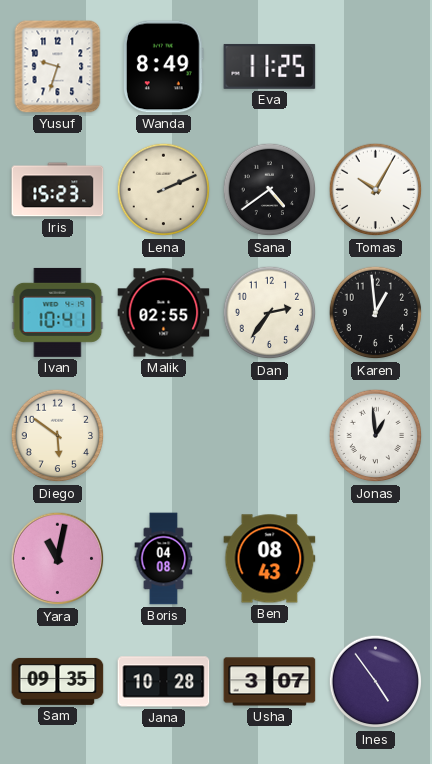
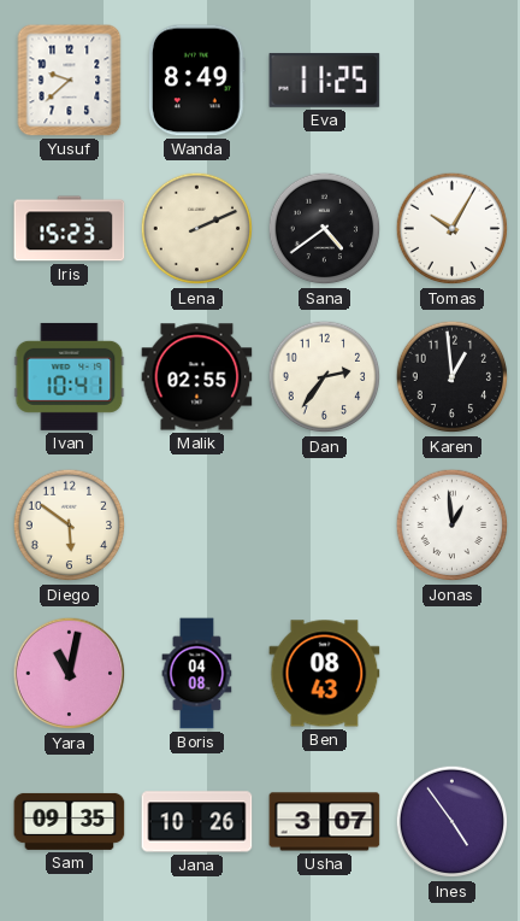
Yusuf: 9:33 -> 9:38
Jana: 10:28 -> 10:26
